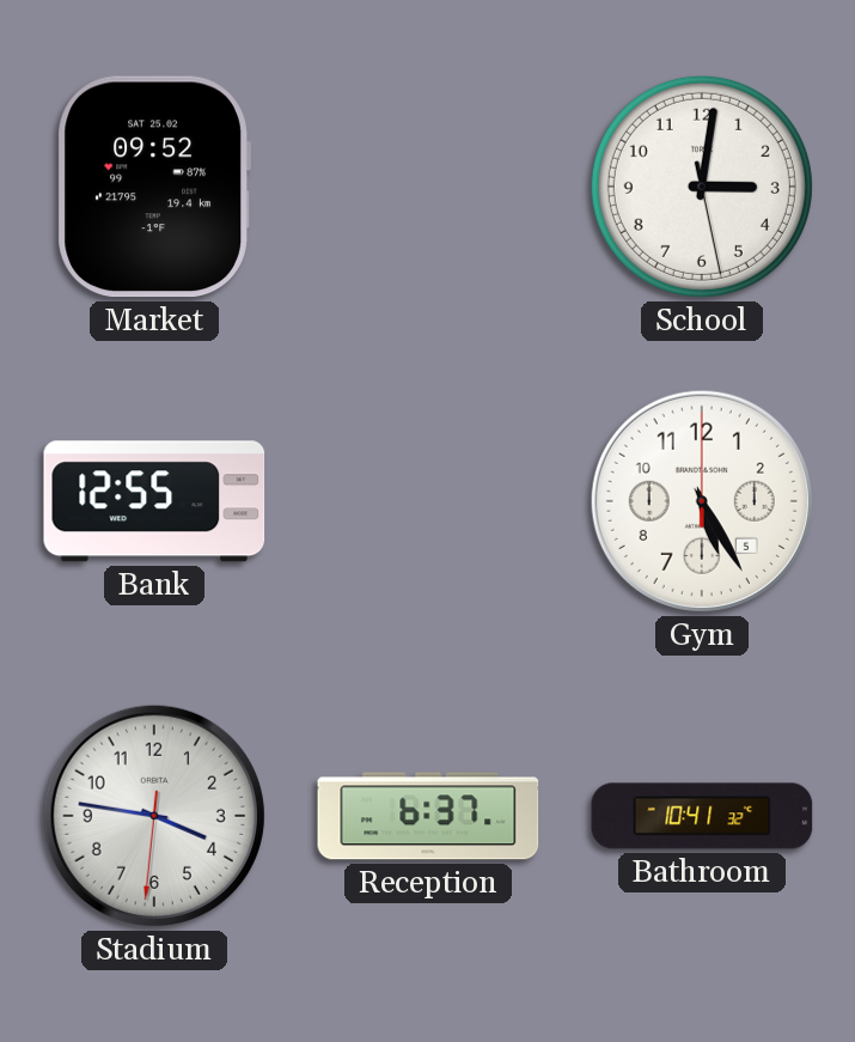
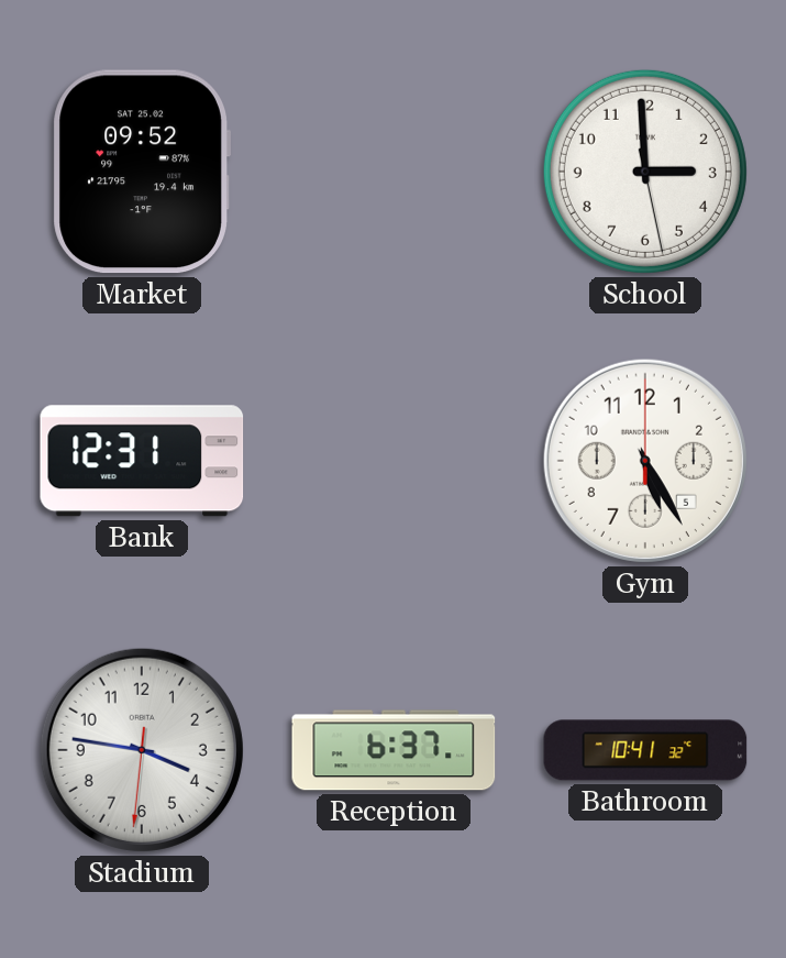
School: 3:01 -> 2:59
Bank: 12:55 -> 12:31
